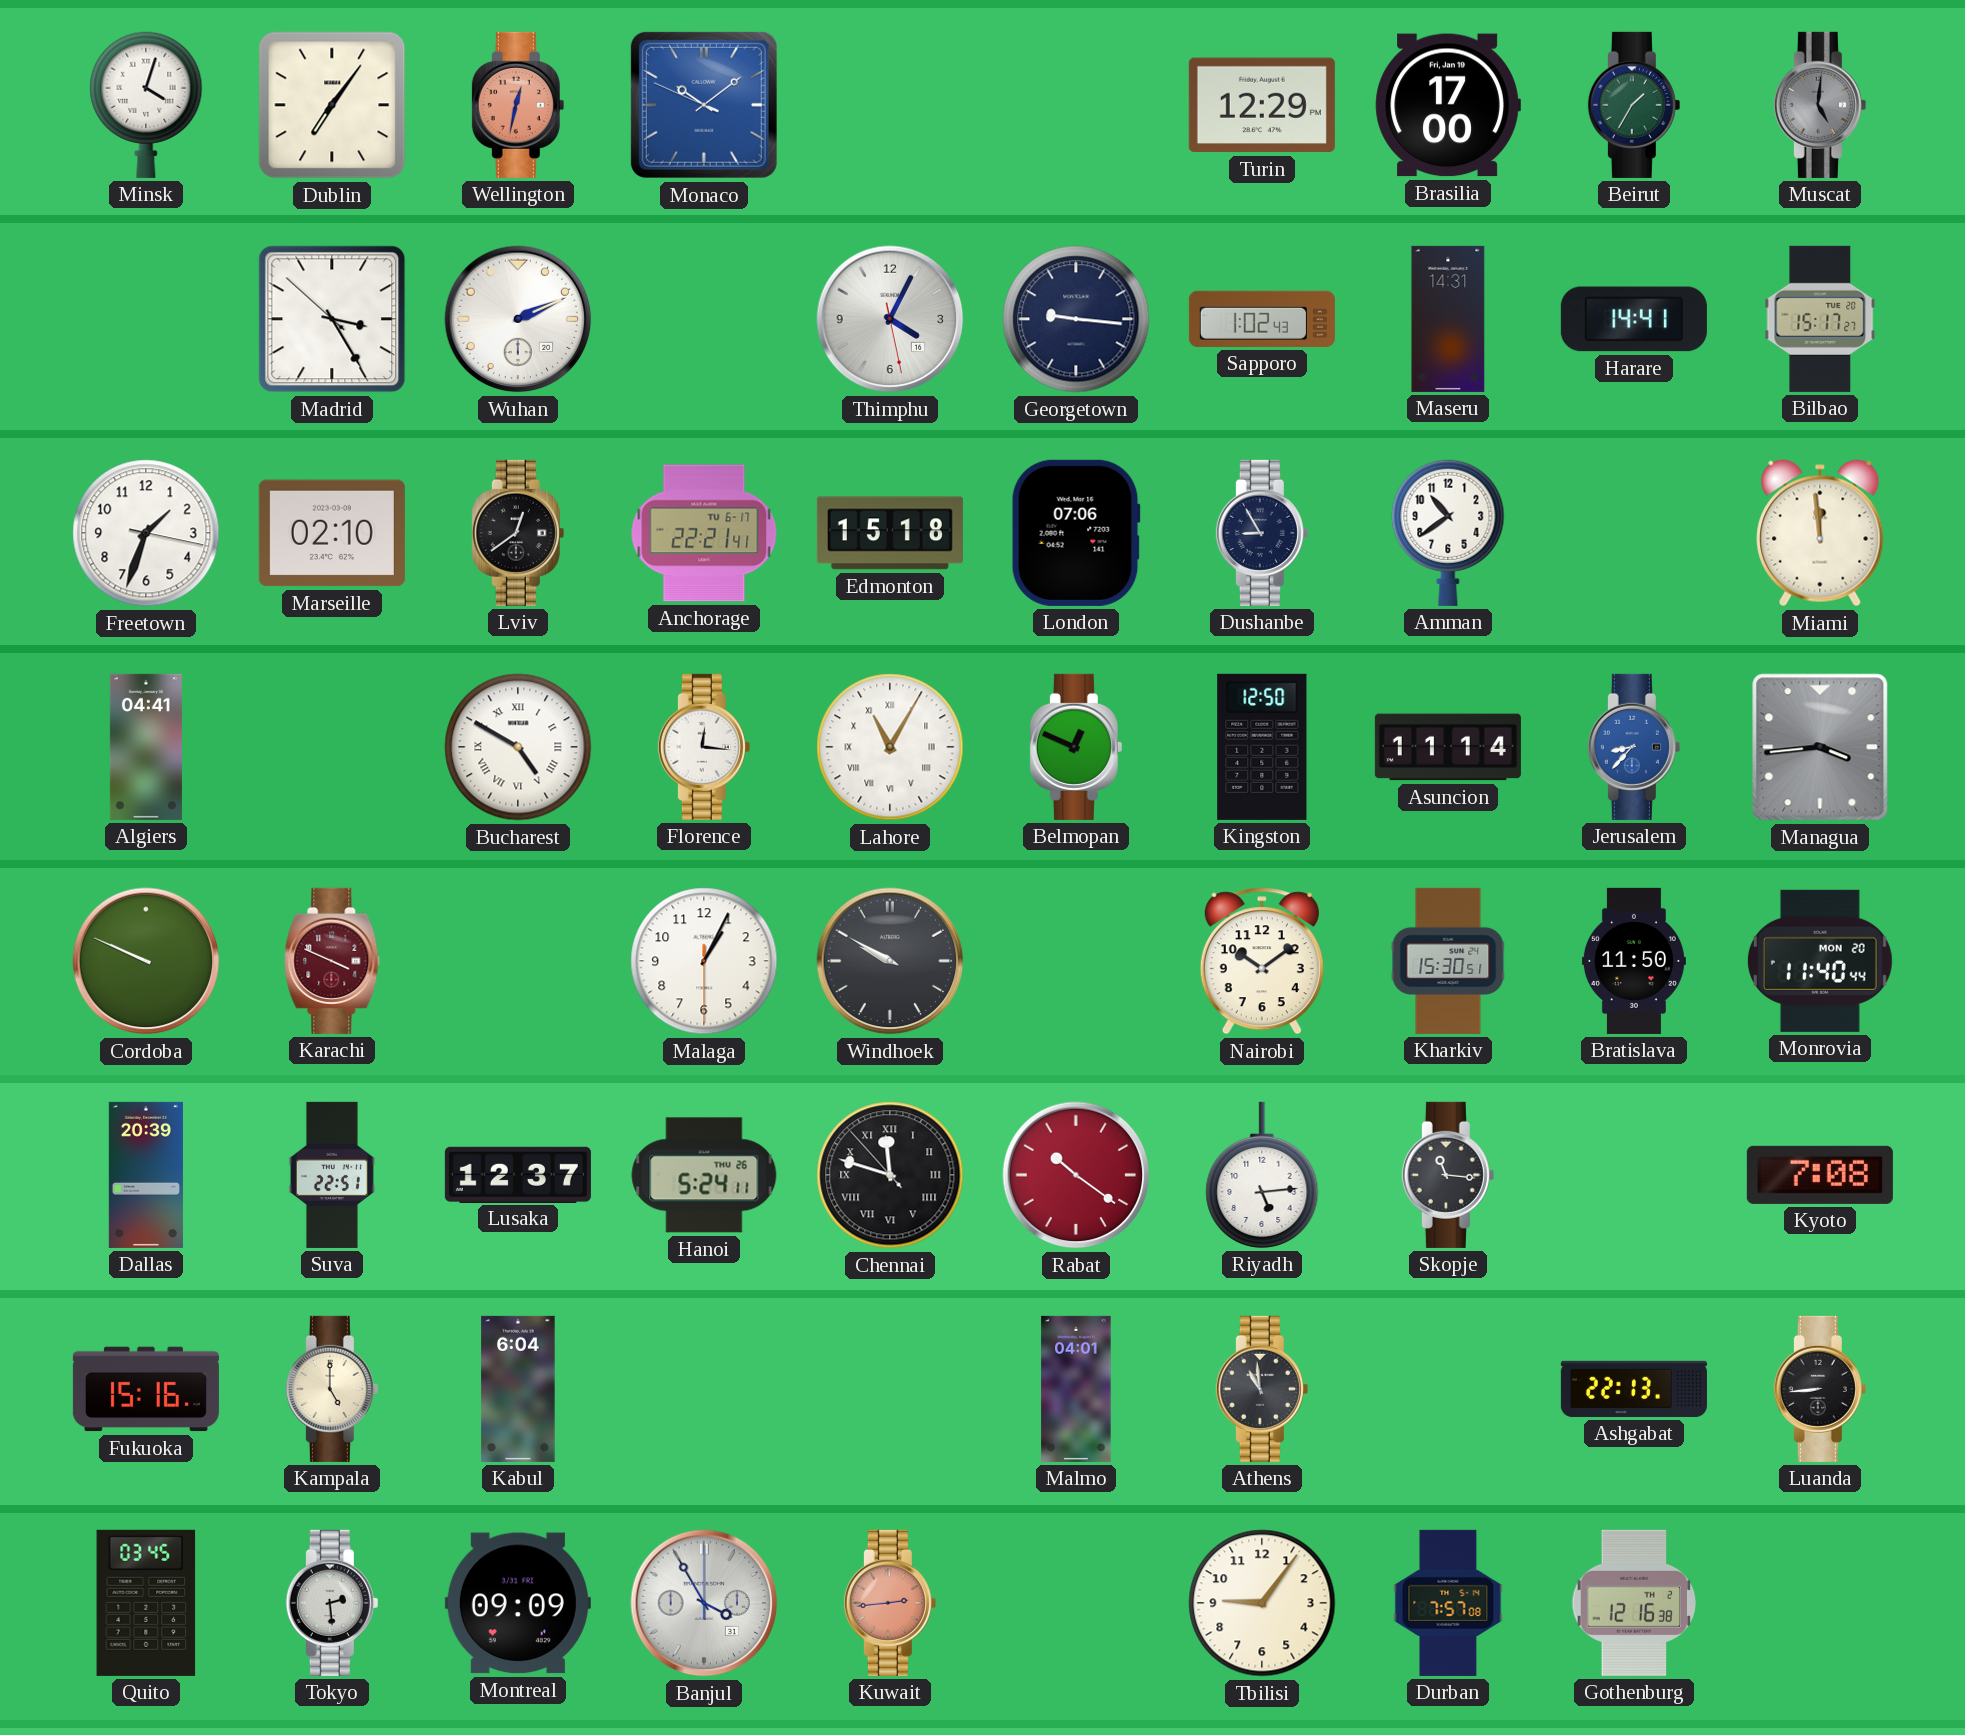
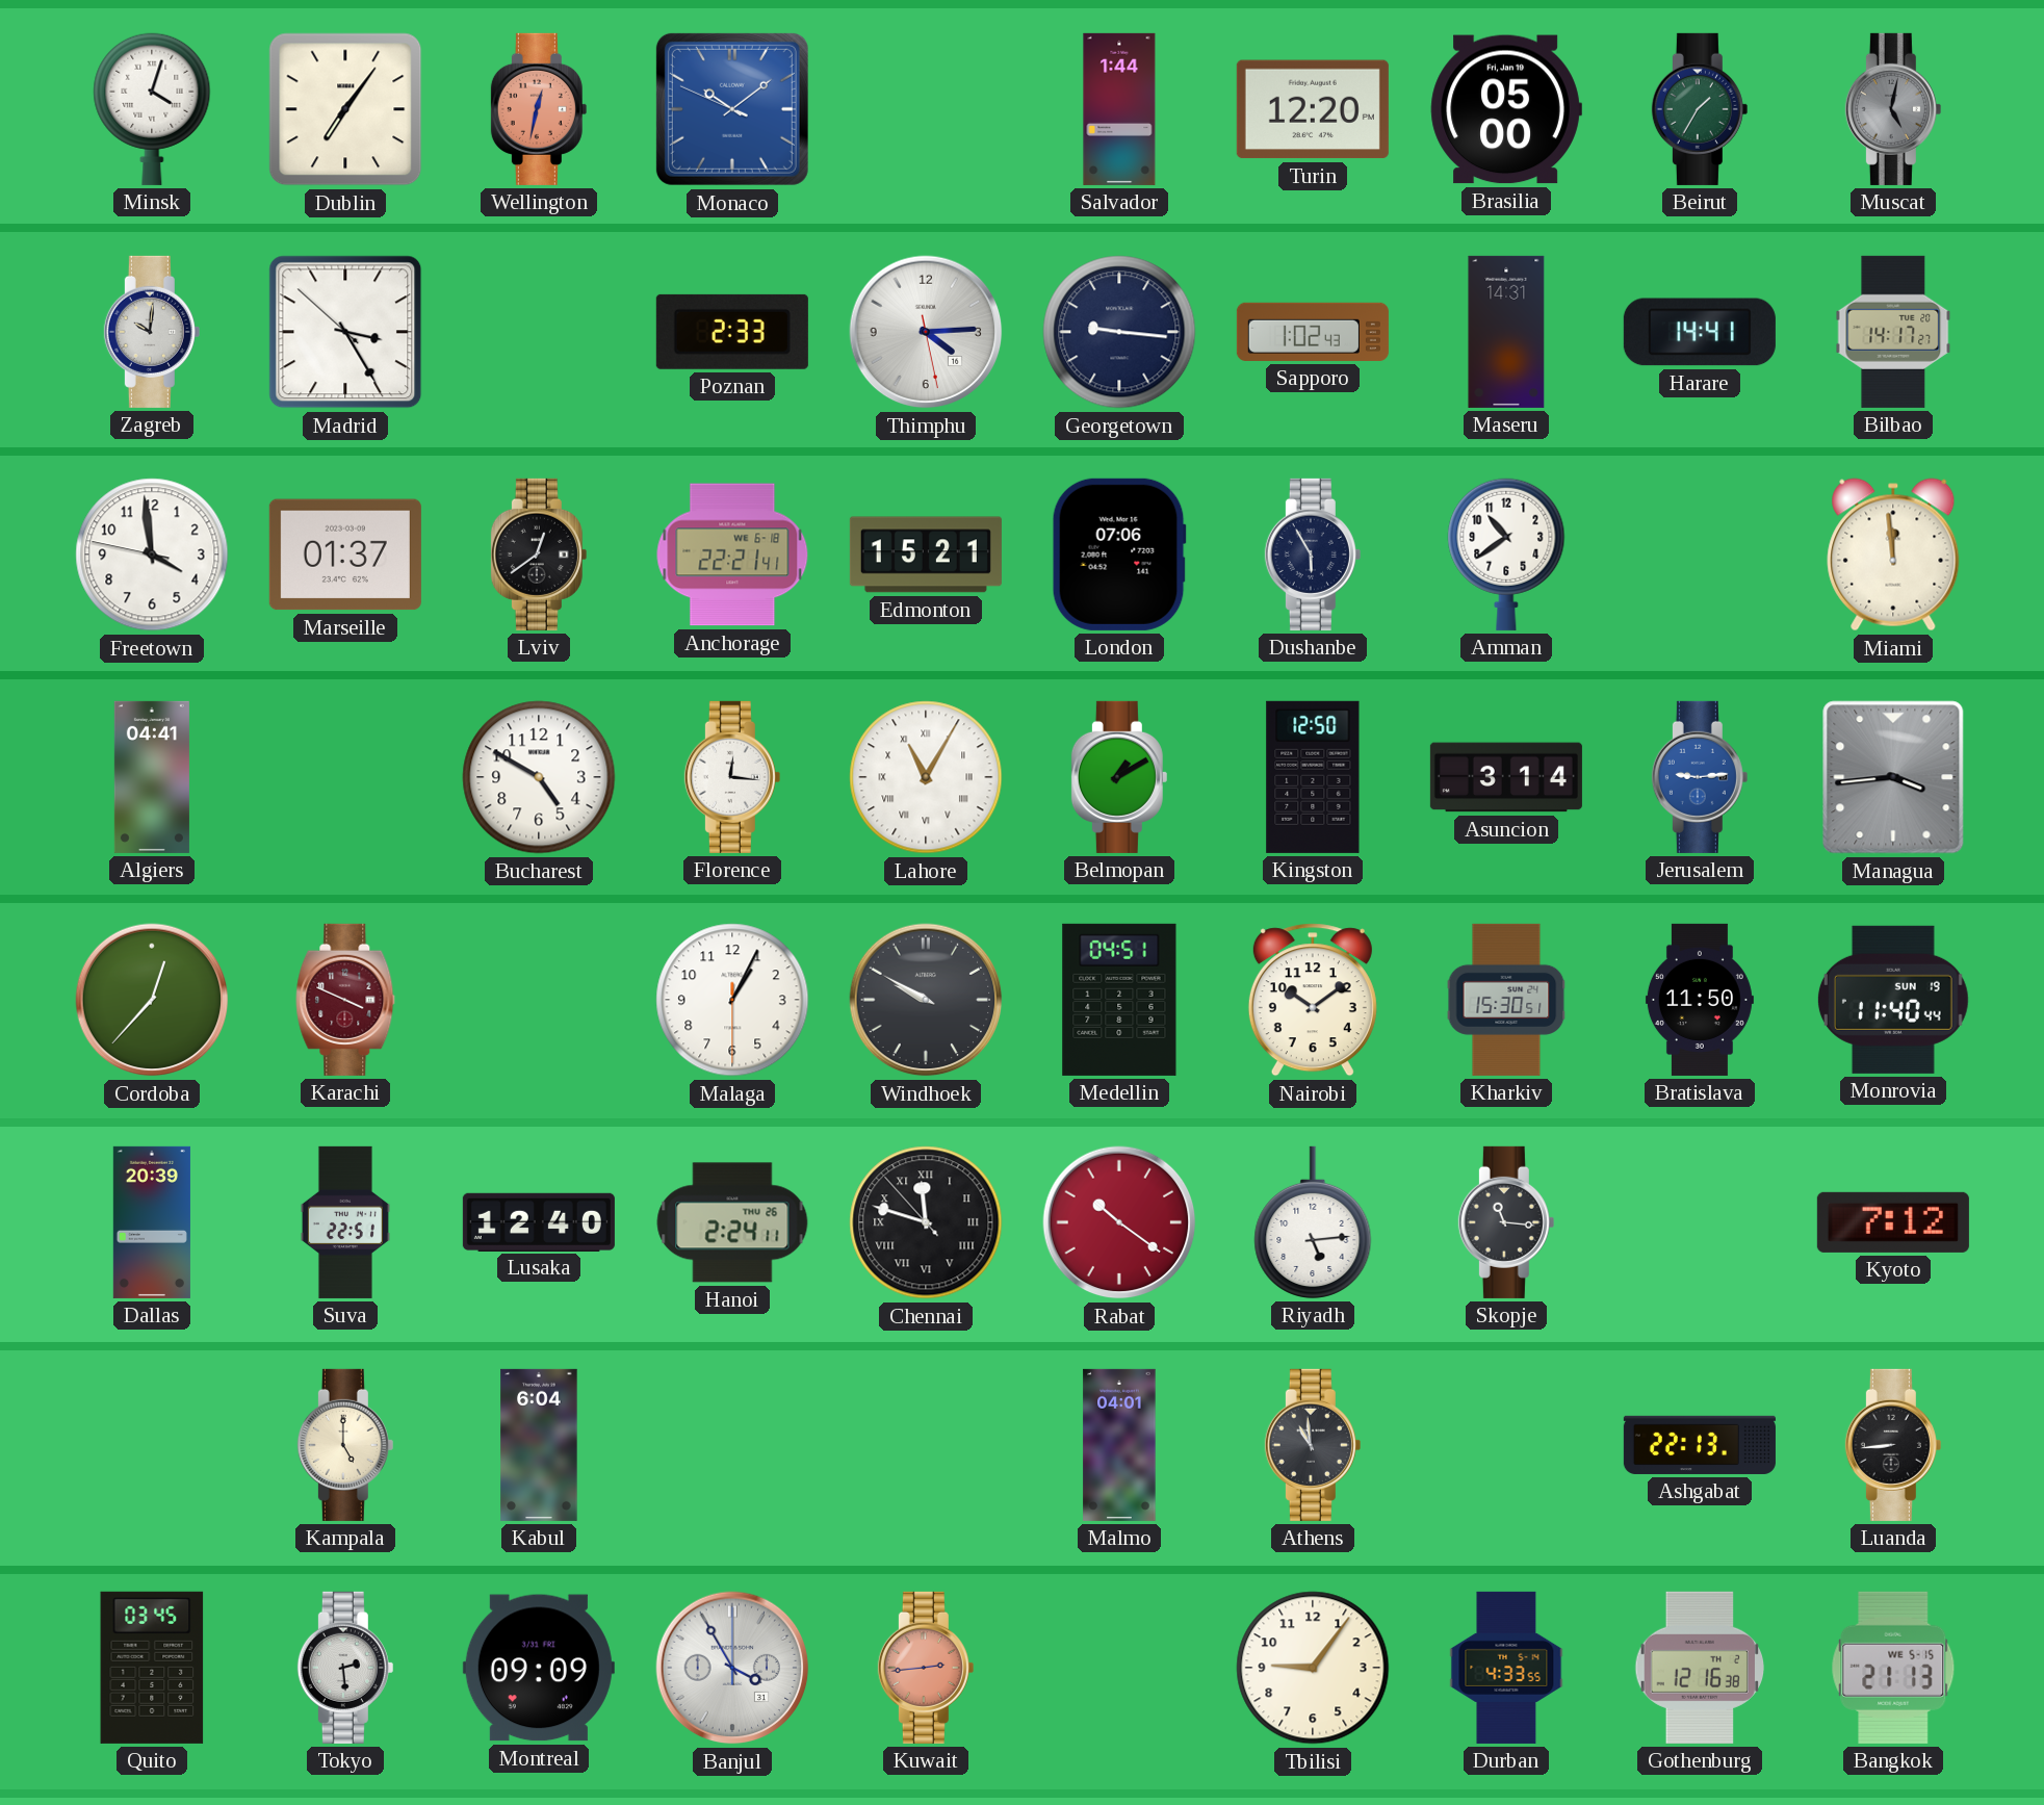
Salvador: none -> 1:44
Turin: 12:29 -> 12:20
Brasilia: 17:00 -> 05:00
Muscat: 5:01 -> 5:02
Zagreb: none -> 10:01
Wuhan: 2:11 -> none
Poznan: none -> 2:33
Thimphu: 4:04 -> 4:14
Bilbao: 15:17 -> 14:17
Freetown: 1:33 -> 3:58
Marseille: 02:10 -> 01:37
Anchorage date: TU 6-17 -> WE 6-18
Edmonton: 15:18 -> 15:21
Dushanbe: 8:55 -> 5:55
Bucharest numerals: Roman -> Arabic
Belmopan: 12:49 -> 1:10
Asuncion: 11:14 -> 3:14
Jerusalem: 8:37 -> 9:14
Cordoba: 9:49 -> 12:37
Medellin: none -> 04:51
Monrovia date: MON 20 -> SUN 19
Lusaka: 12:37 -> 12:40
Hanoi: 5:24 -> 2:24
Kyoto: 7:08 -> 7:12
Fukuoka: 15:16 -> none
Durban: 7:57 -> 4:33
Bangkok: none -> 21:13
